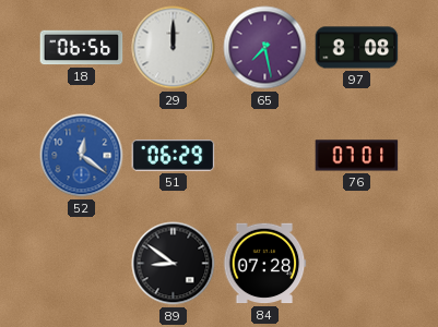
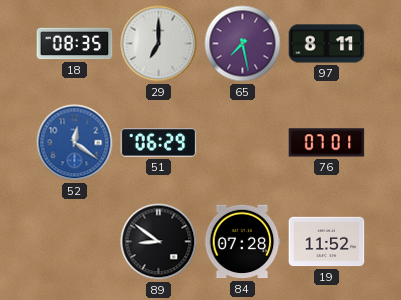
18: 06:56 -> 08:35
29: 12:00 -> 7:00
97: 8:08 -> 8:11
19: none -> 11:52
